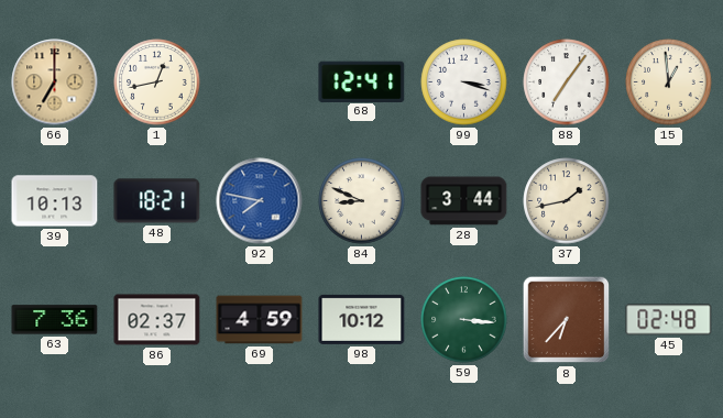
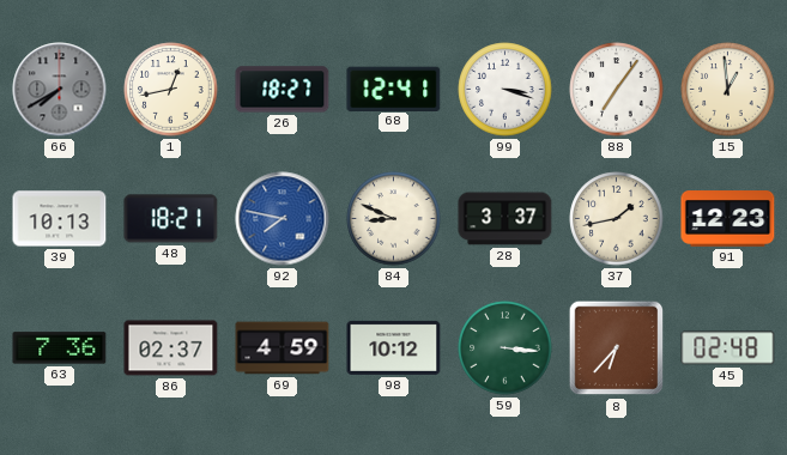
66: 7:00 -> 7:40
66 dial: champagne -> grey
26: none -> 18:27
28: 3:44 -> 3:37
91: none -> 12:23
